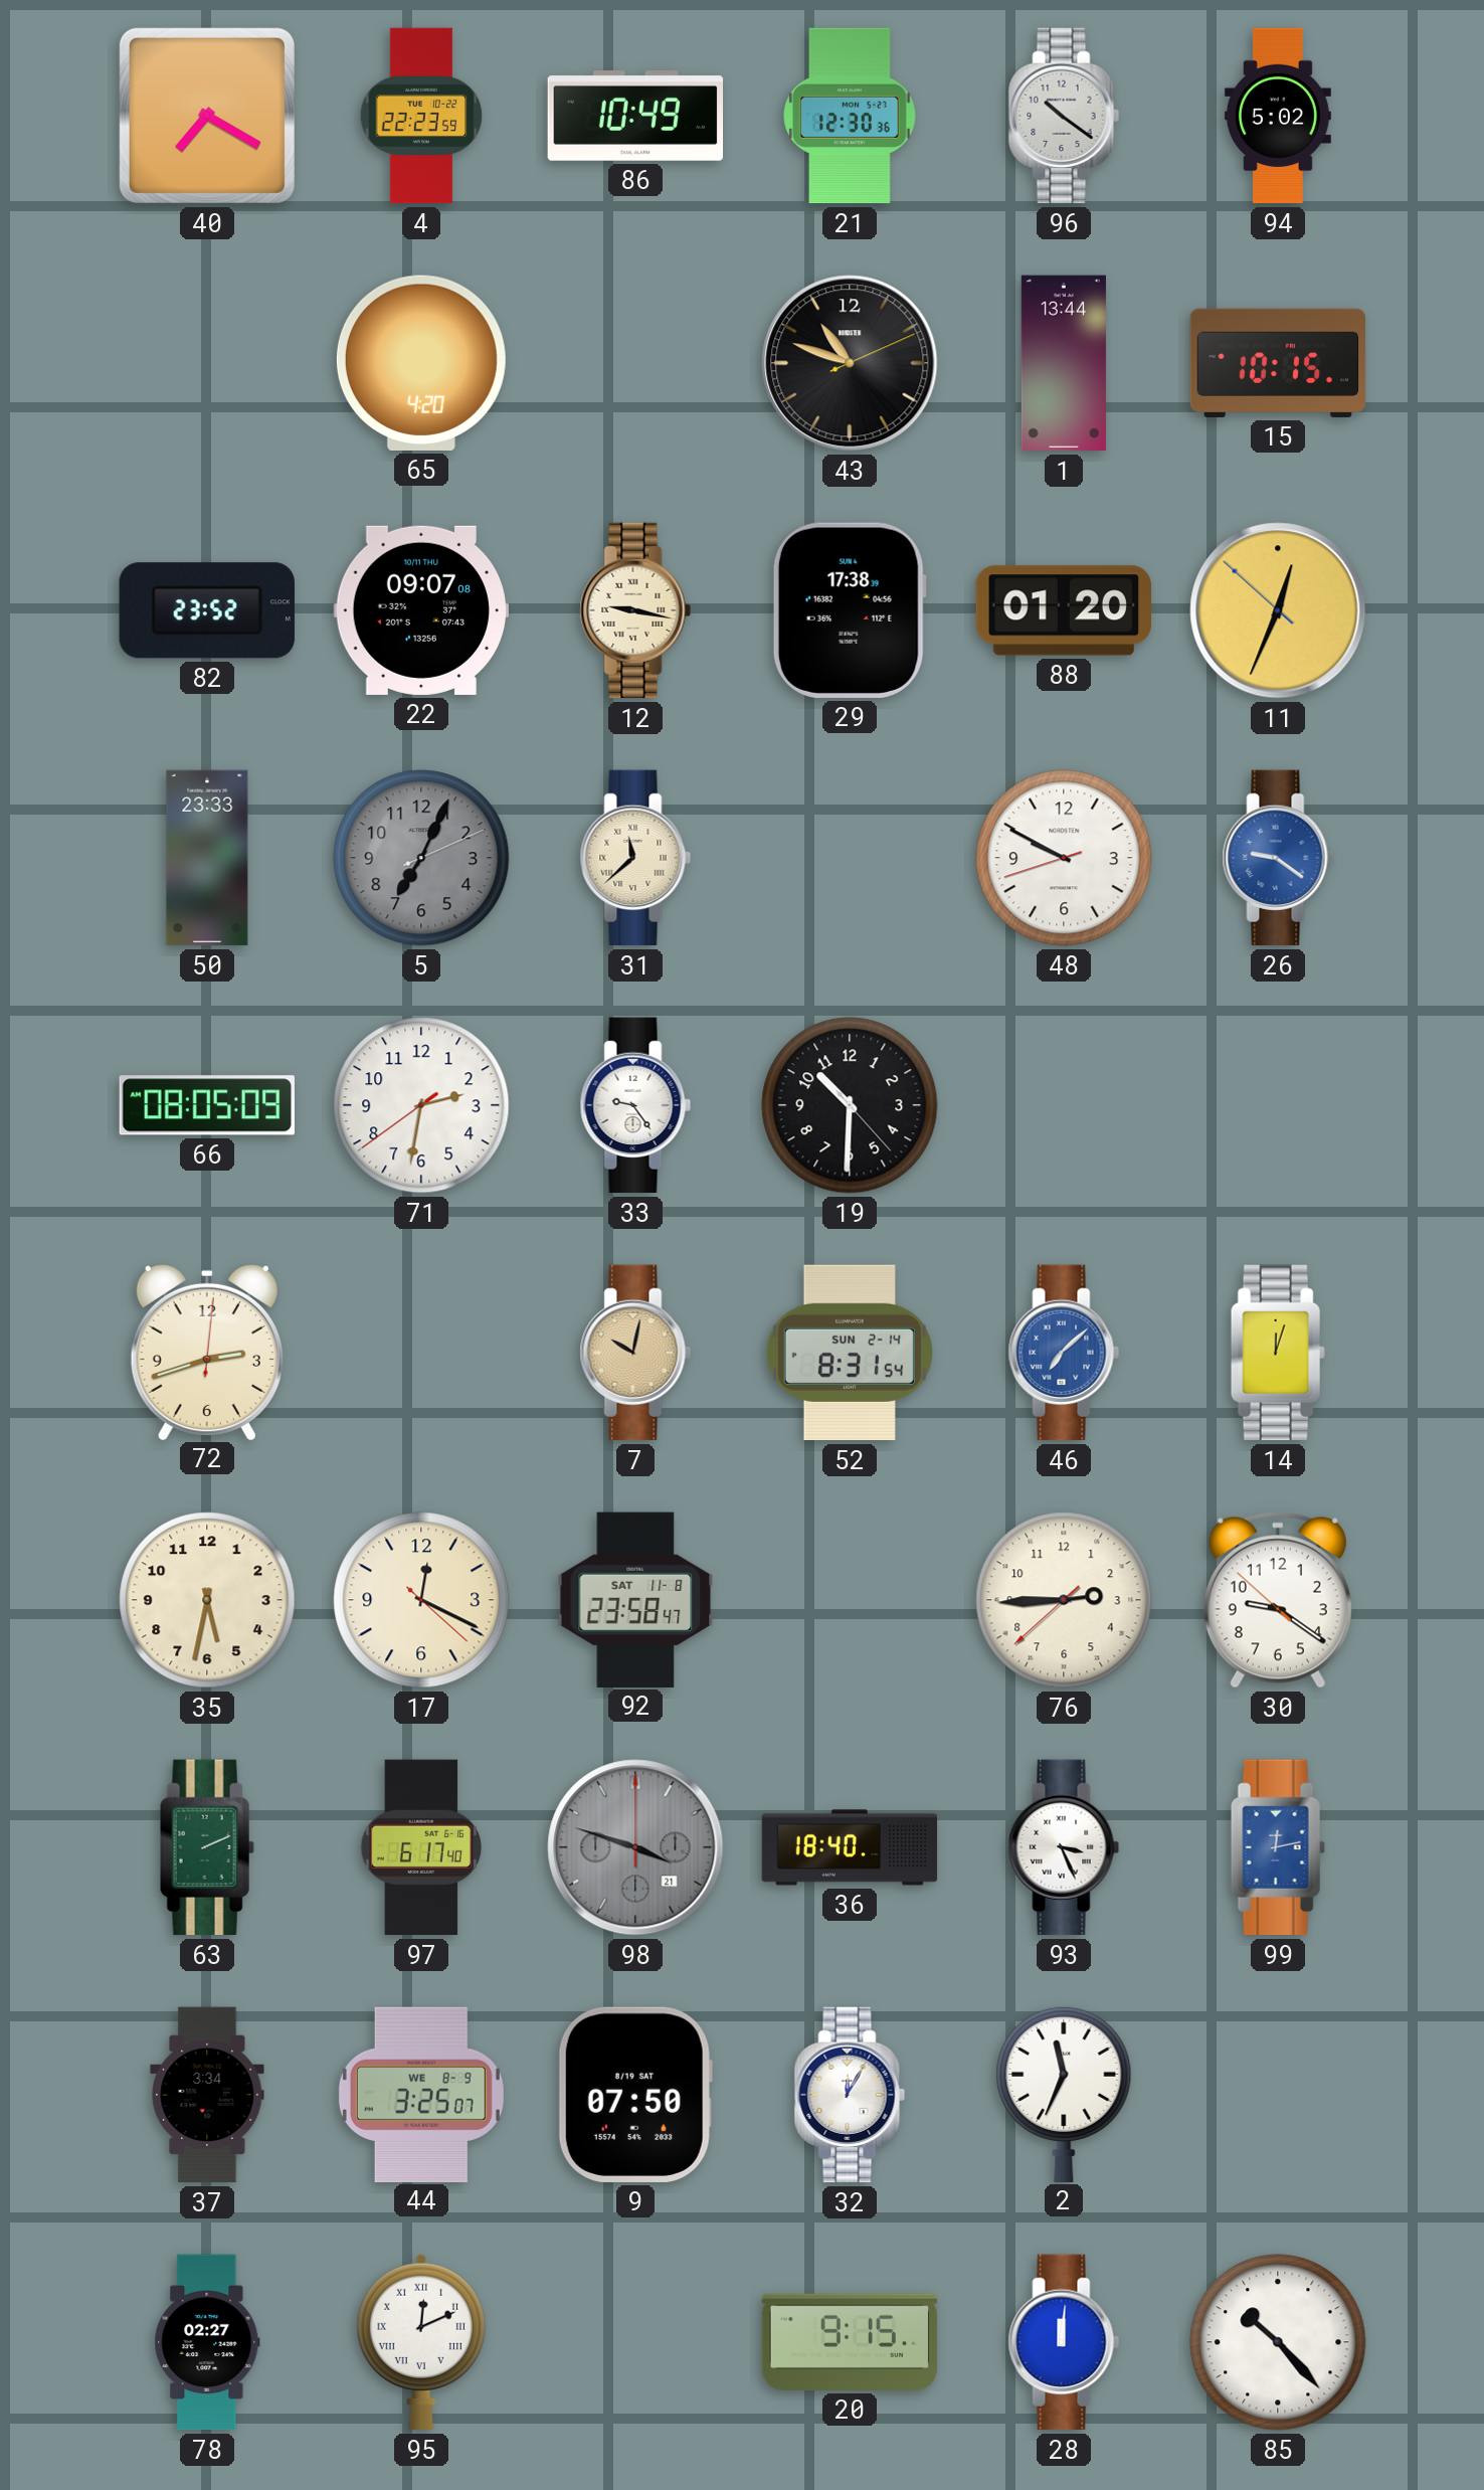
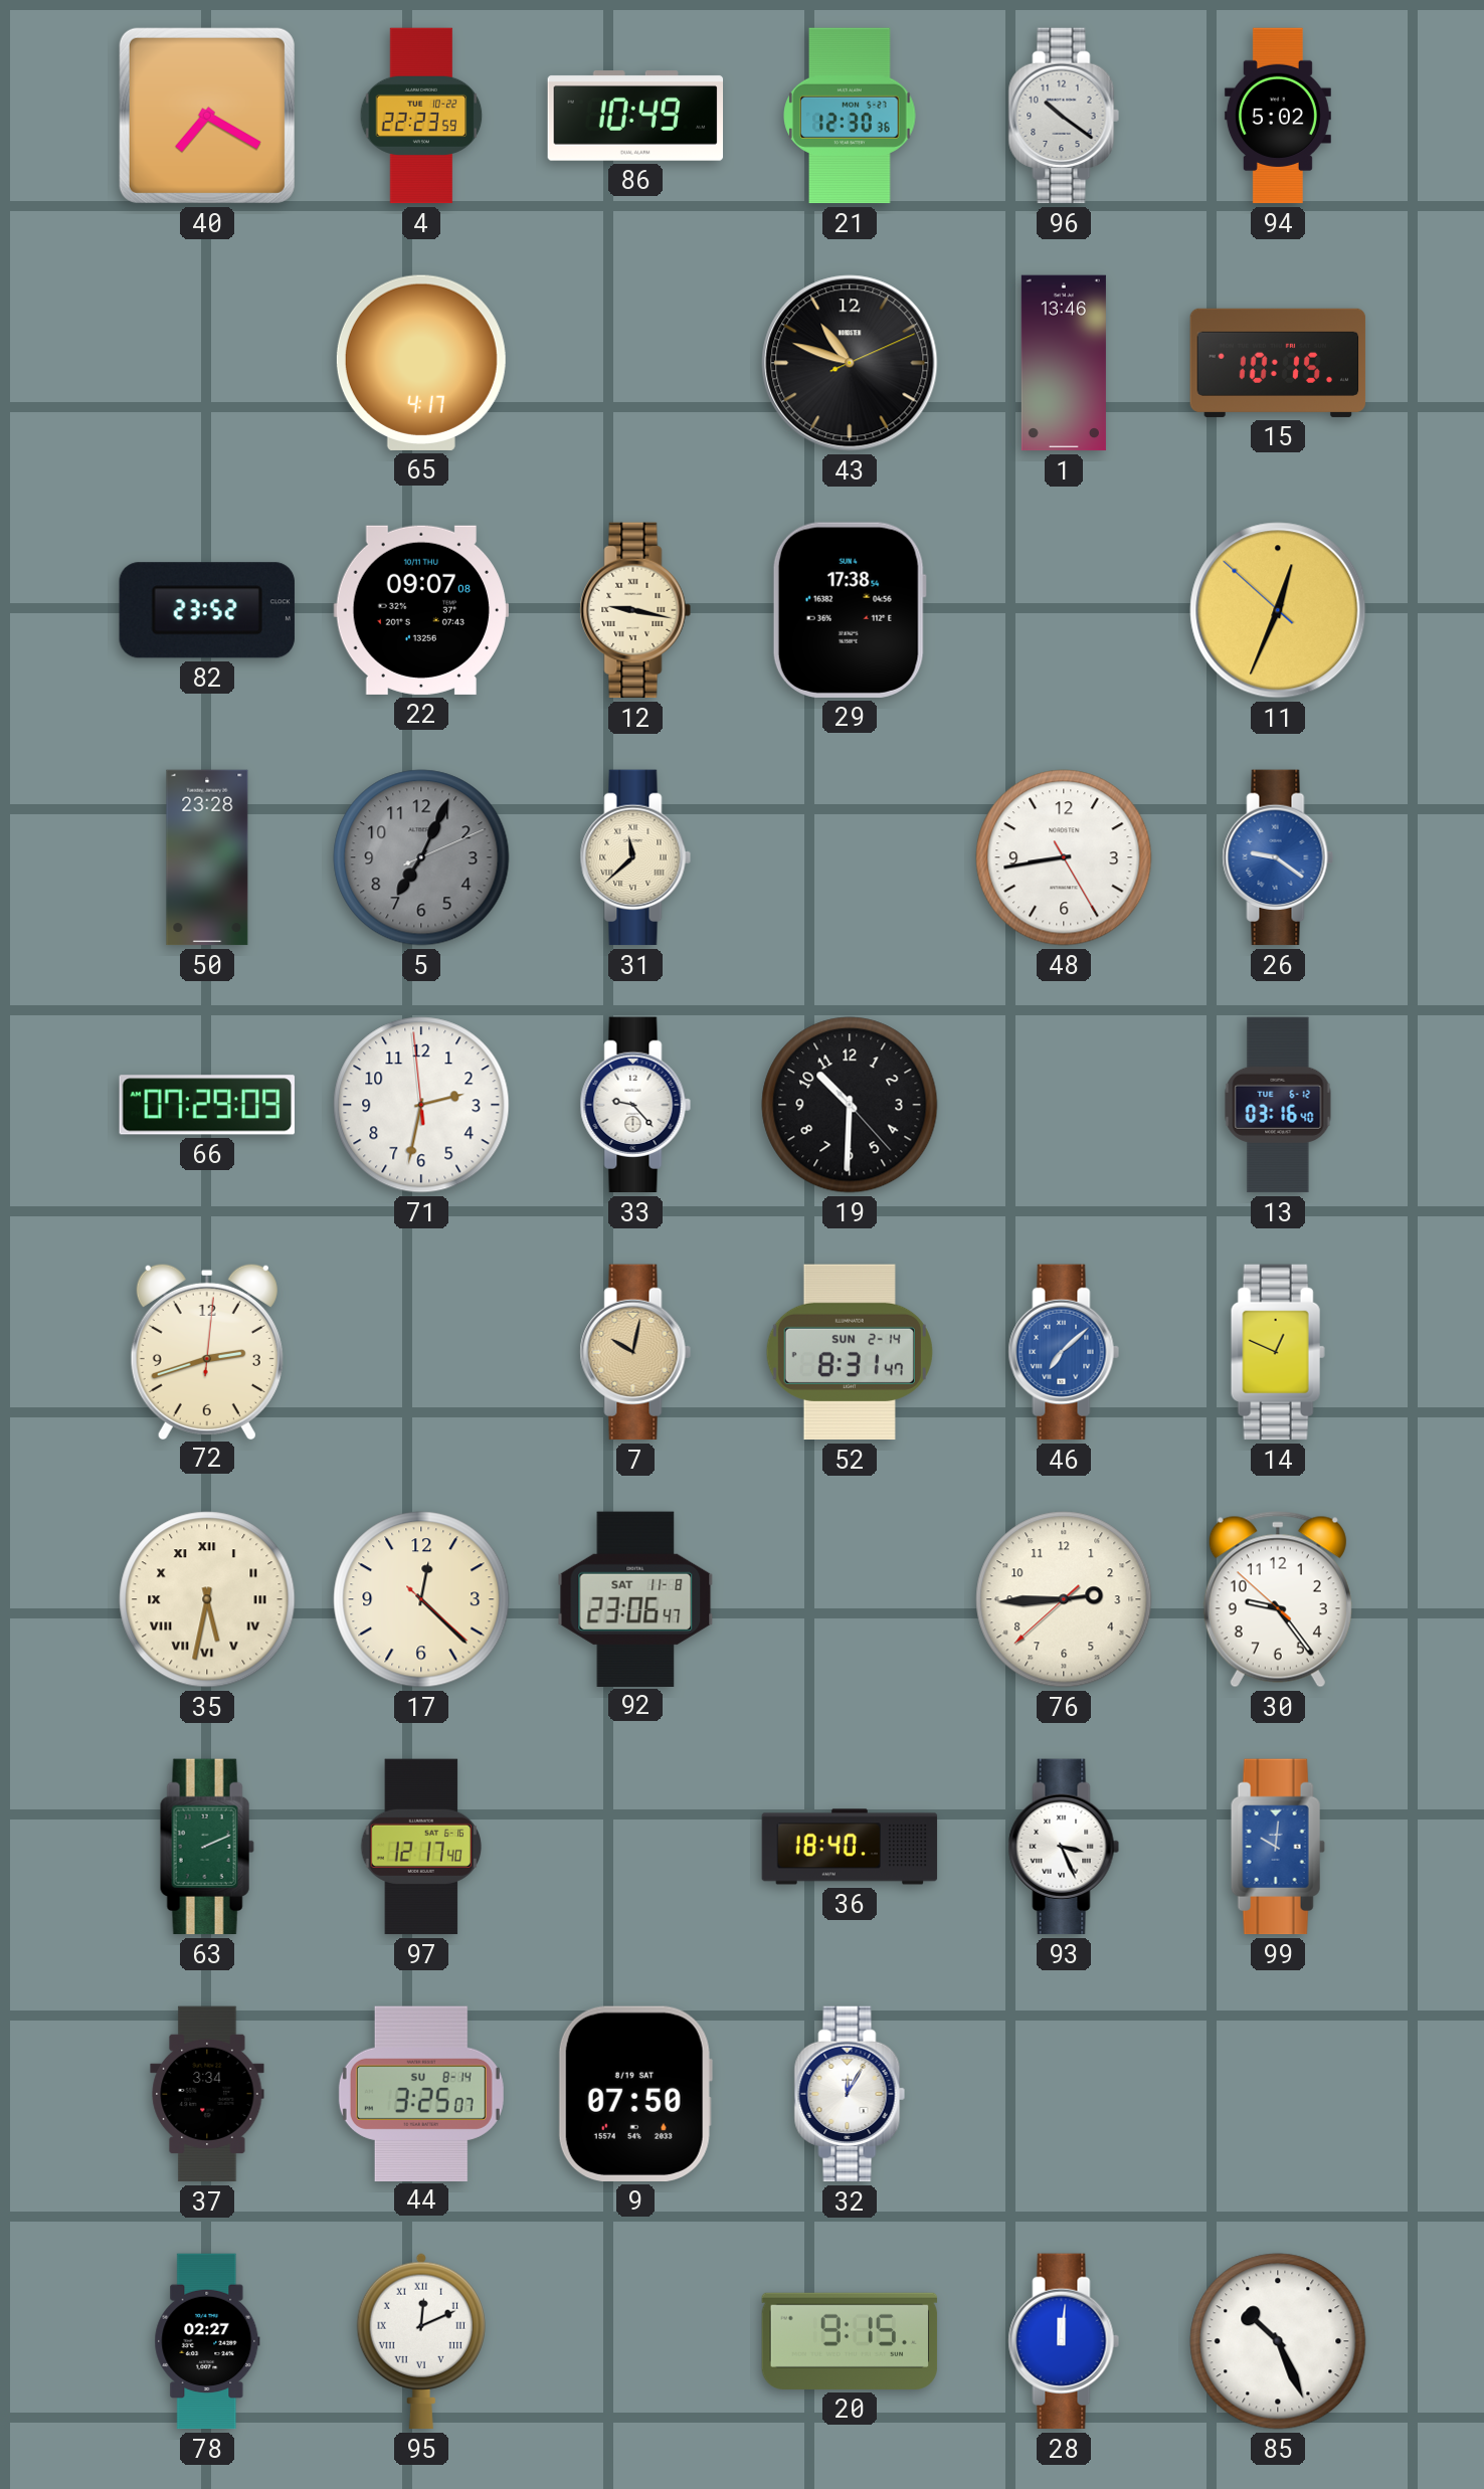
65: 4:20 -> 4:17
1: 13:44 -> 13:46
29: 17:38:39 -> 17:38:54
88: 01:20 -> none
50: 23:33 -> 23:28
48: 9:49 -> 8:43
66: 08:05 -> 07:29
71: 2:31:39 -> 2:31:59
33: 9:24 -> 9:23
13: none -> 03:16
52: 8:31:54 -> 8:31:47
14: 12:03 -> 12:49
35 numerals: Arabic -> Roman
17: 12:19 -> 12:22
92: 23:58 -> 23:06
30: 9:20 -> 9:23
97: 6:17 -> 12:17
98: 3:48 -> none
99: 12:13 -> 10:01
44 date: WE 8-9 -> SU 8-14
2: 11:34 -> none
85: 10:23 -> 10:26
